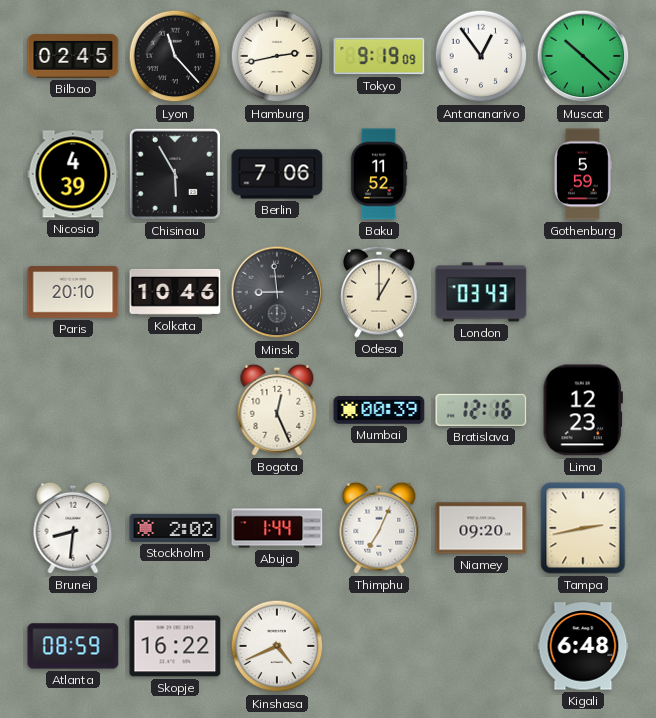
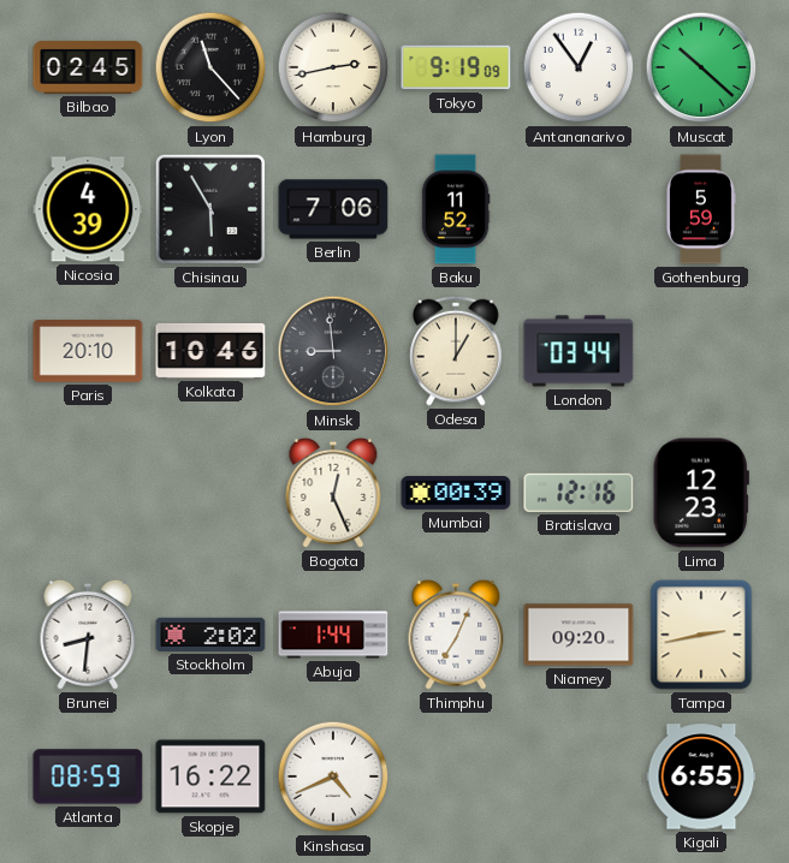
London: 03:43 -> 03:44
Kigali: 6:48 -> 6:55
